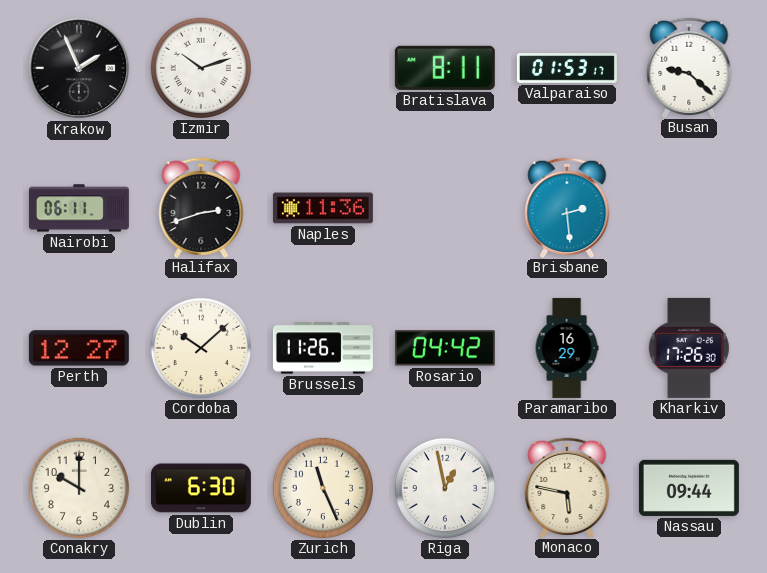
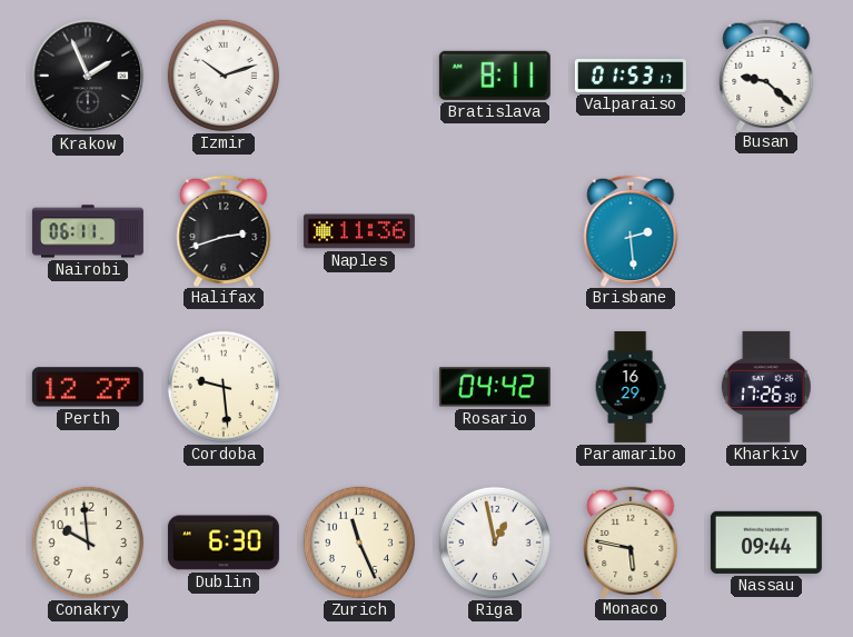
Cordoba: 10:08 -> 9:29
Brussels: 11:26 -> none
Conakry: 10:00 -> 9:59
